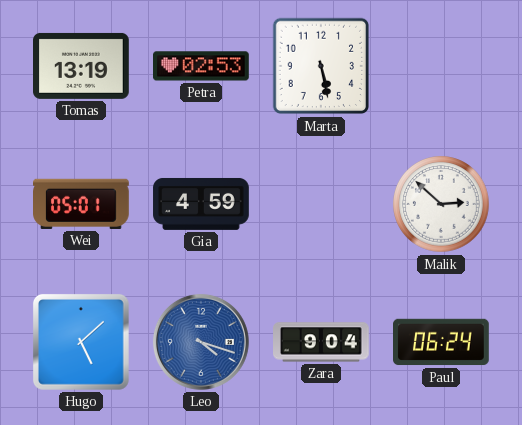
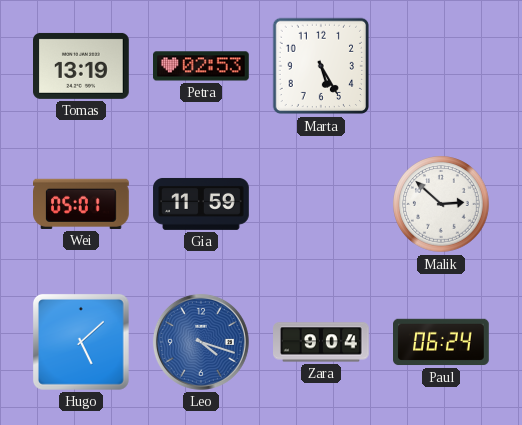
Marta: 5:28 -> 5:25
Gia: 4:59 -> 11:59
